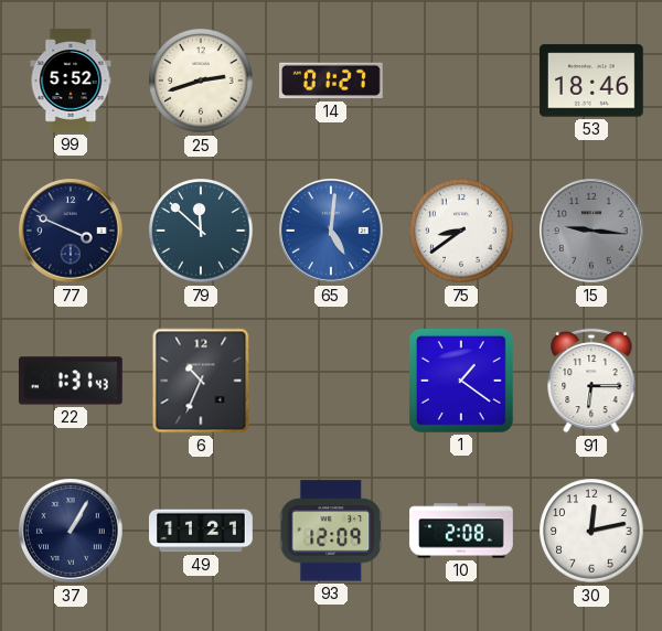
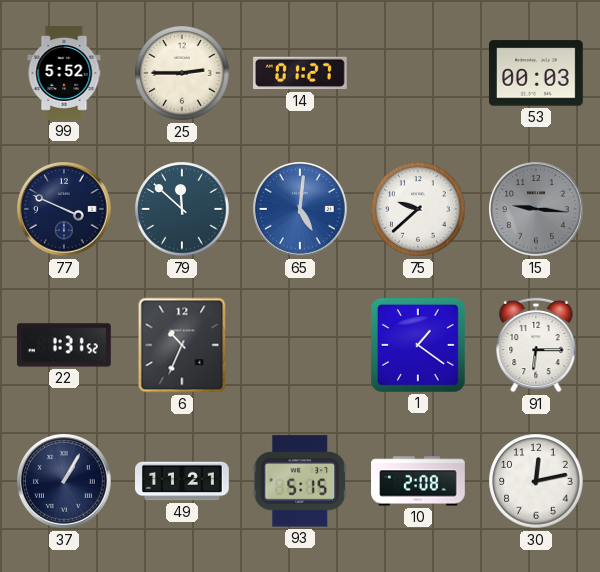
25: 2:42 -> 2:45
53: 18:46 -> 00:03
75: 8:39 -> 9:38
22: 1:31:43 -> 1:31:52
93: 12:09 -> 5:15
